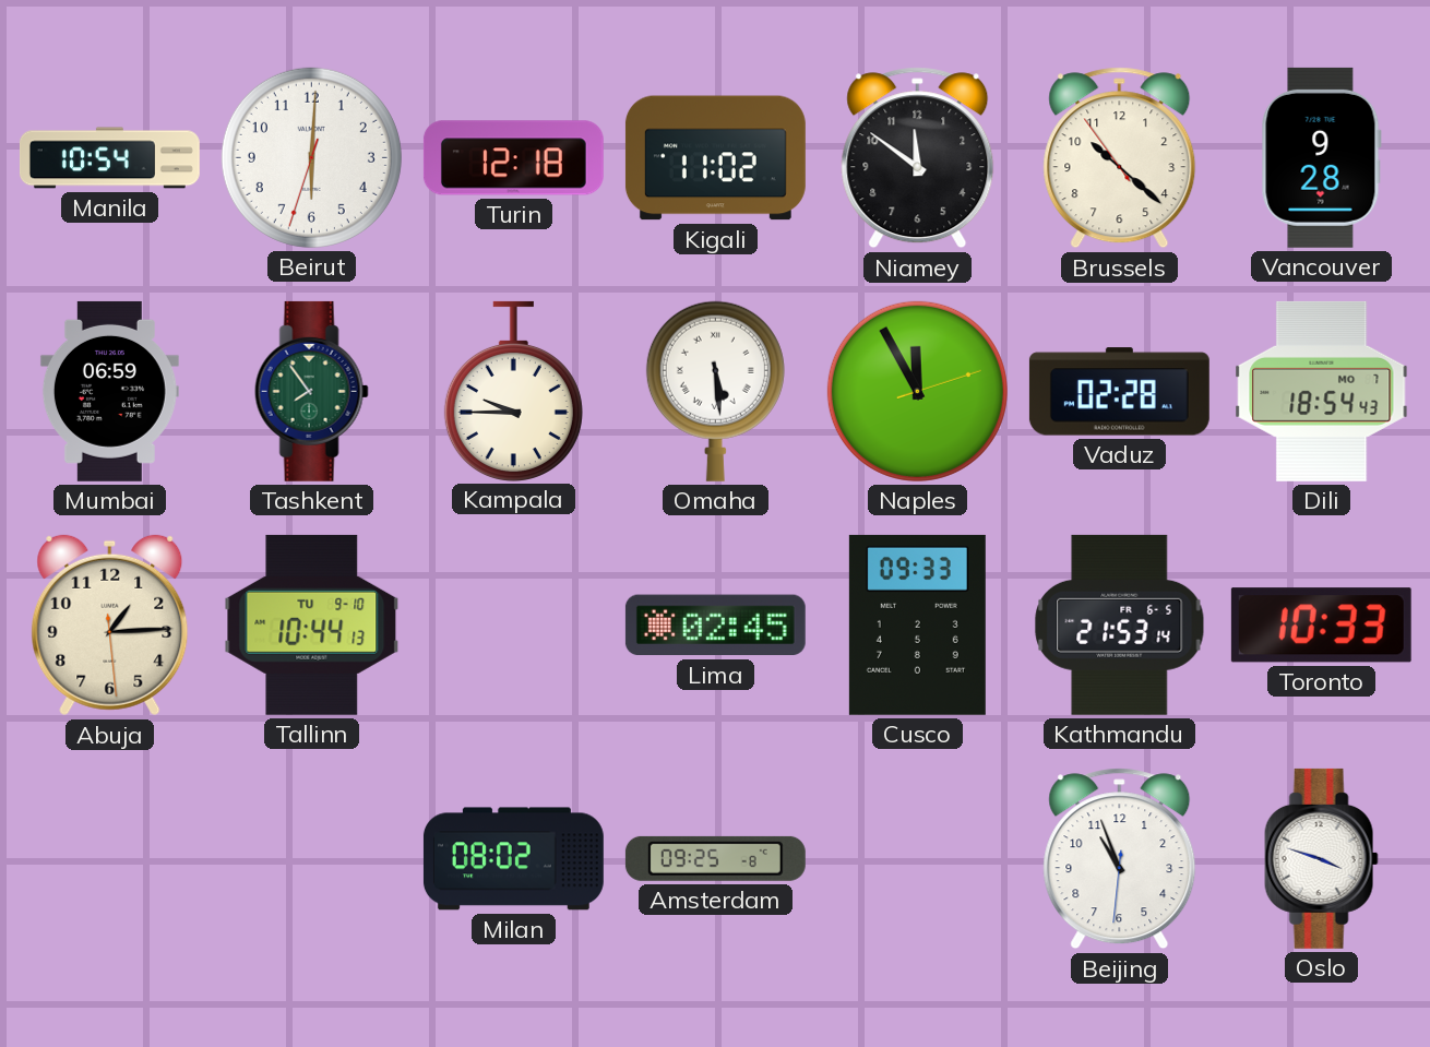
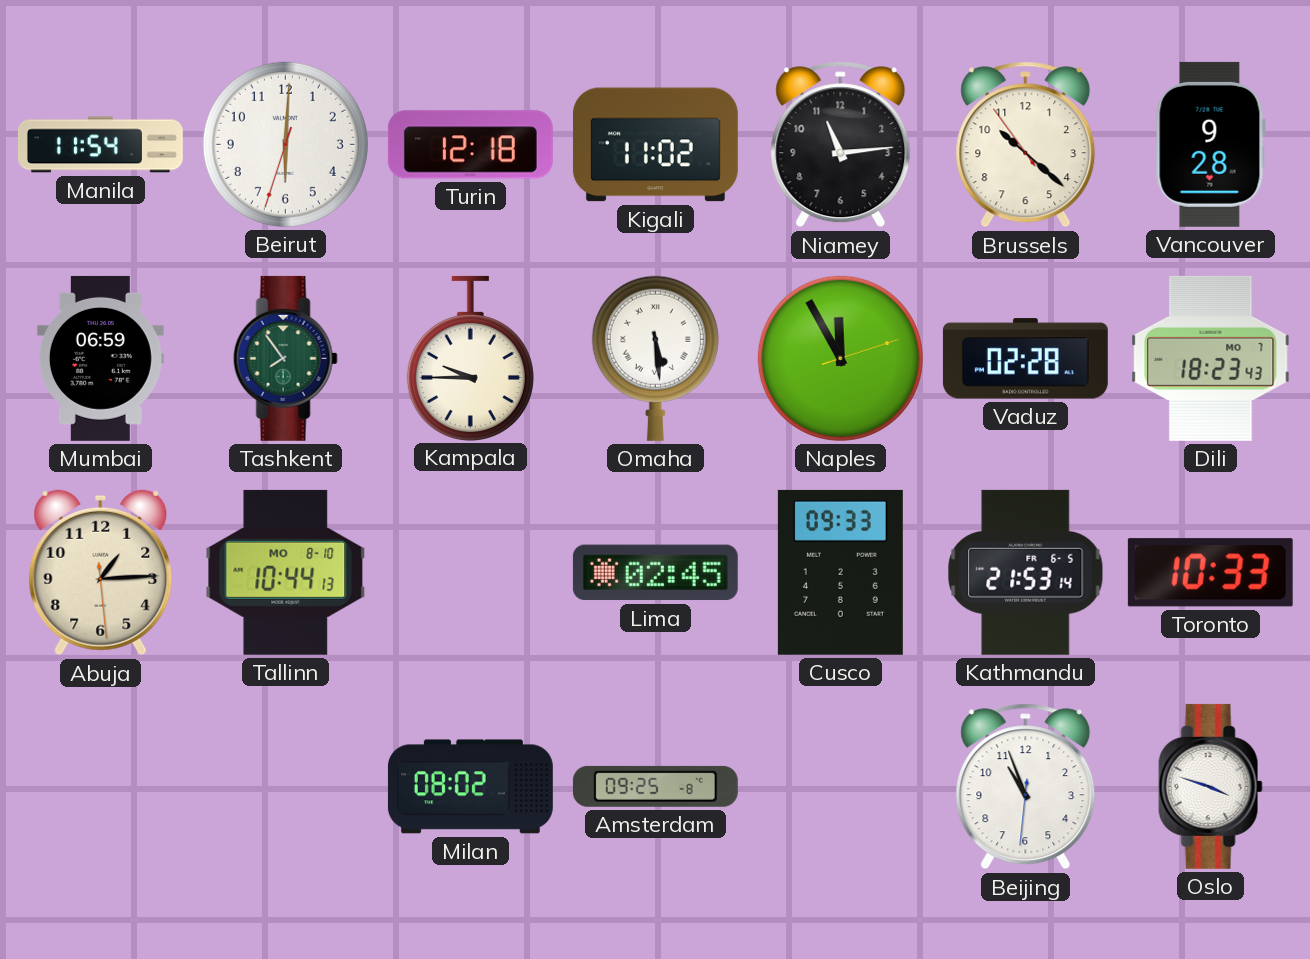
Manila: 10:54 -> 11:54
Niamey: 11:51 -> 11:14
Dili: 18:54 -> 18:23
Tallinn date: TU 9-10 -> MO 8-10
